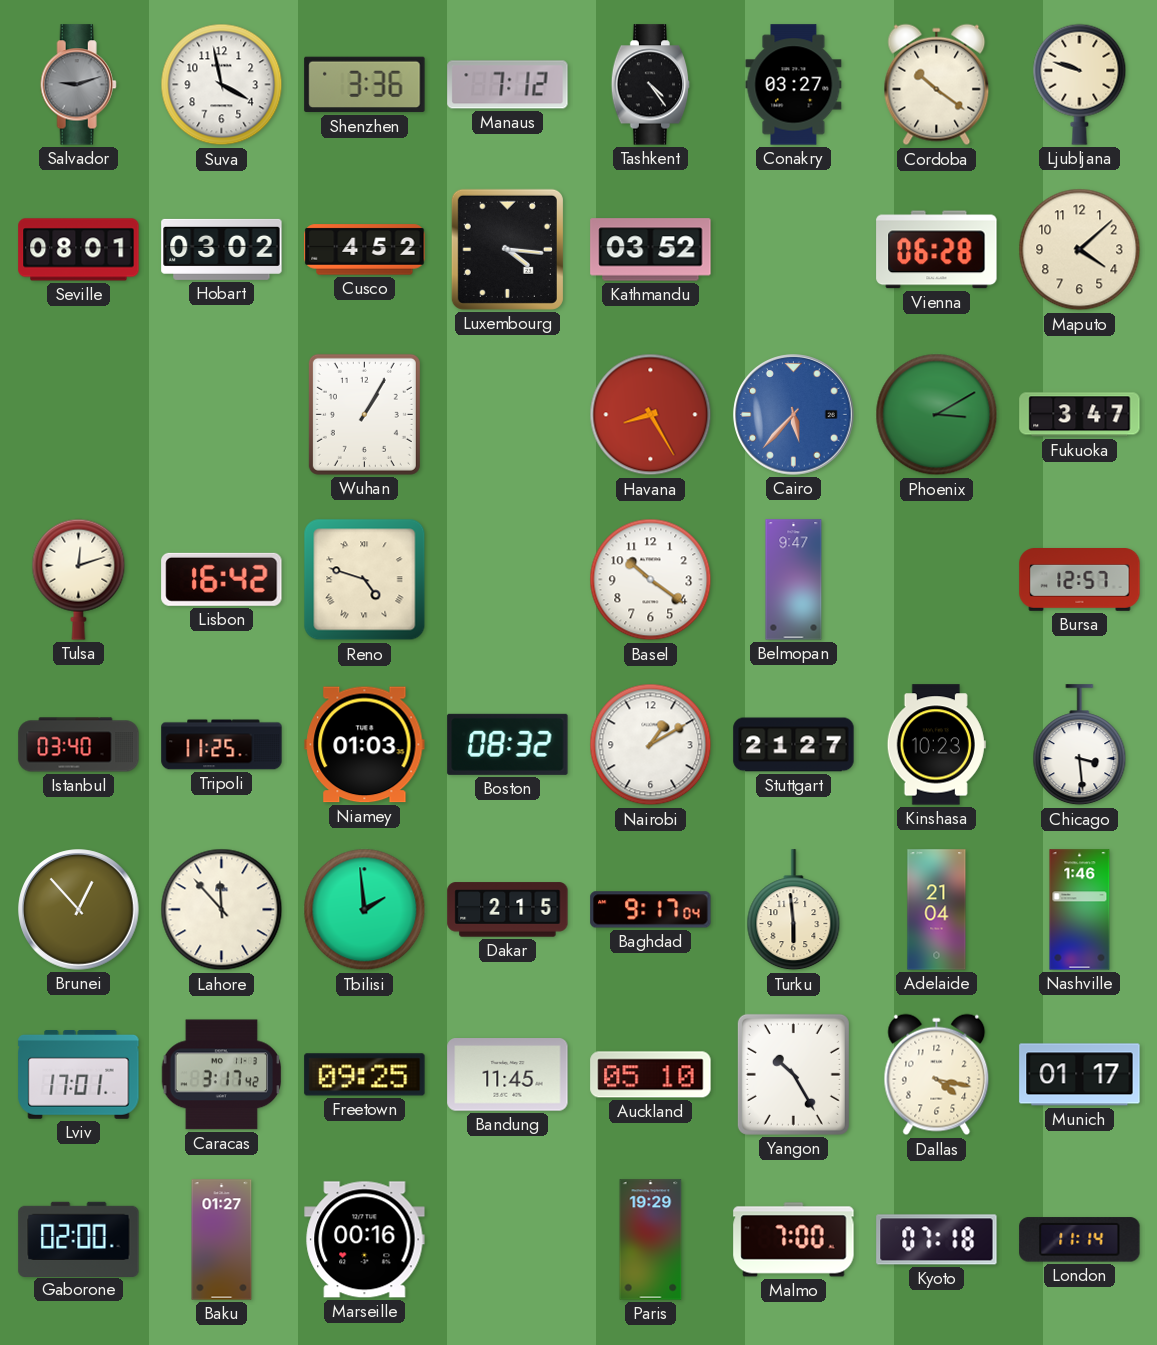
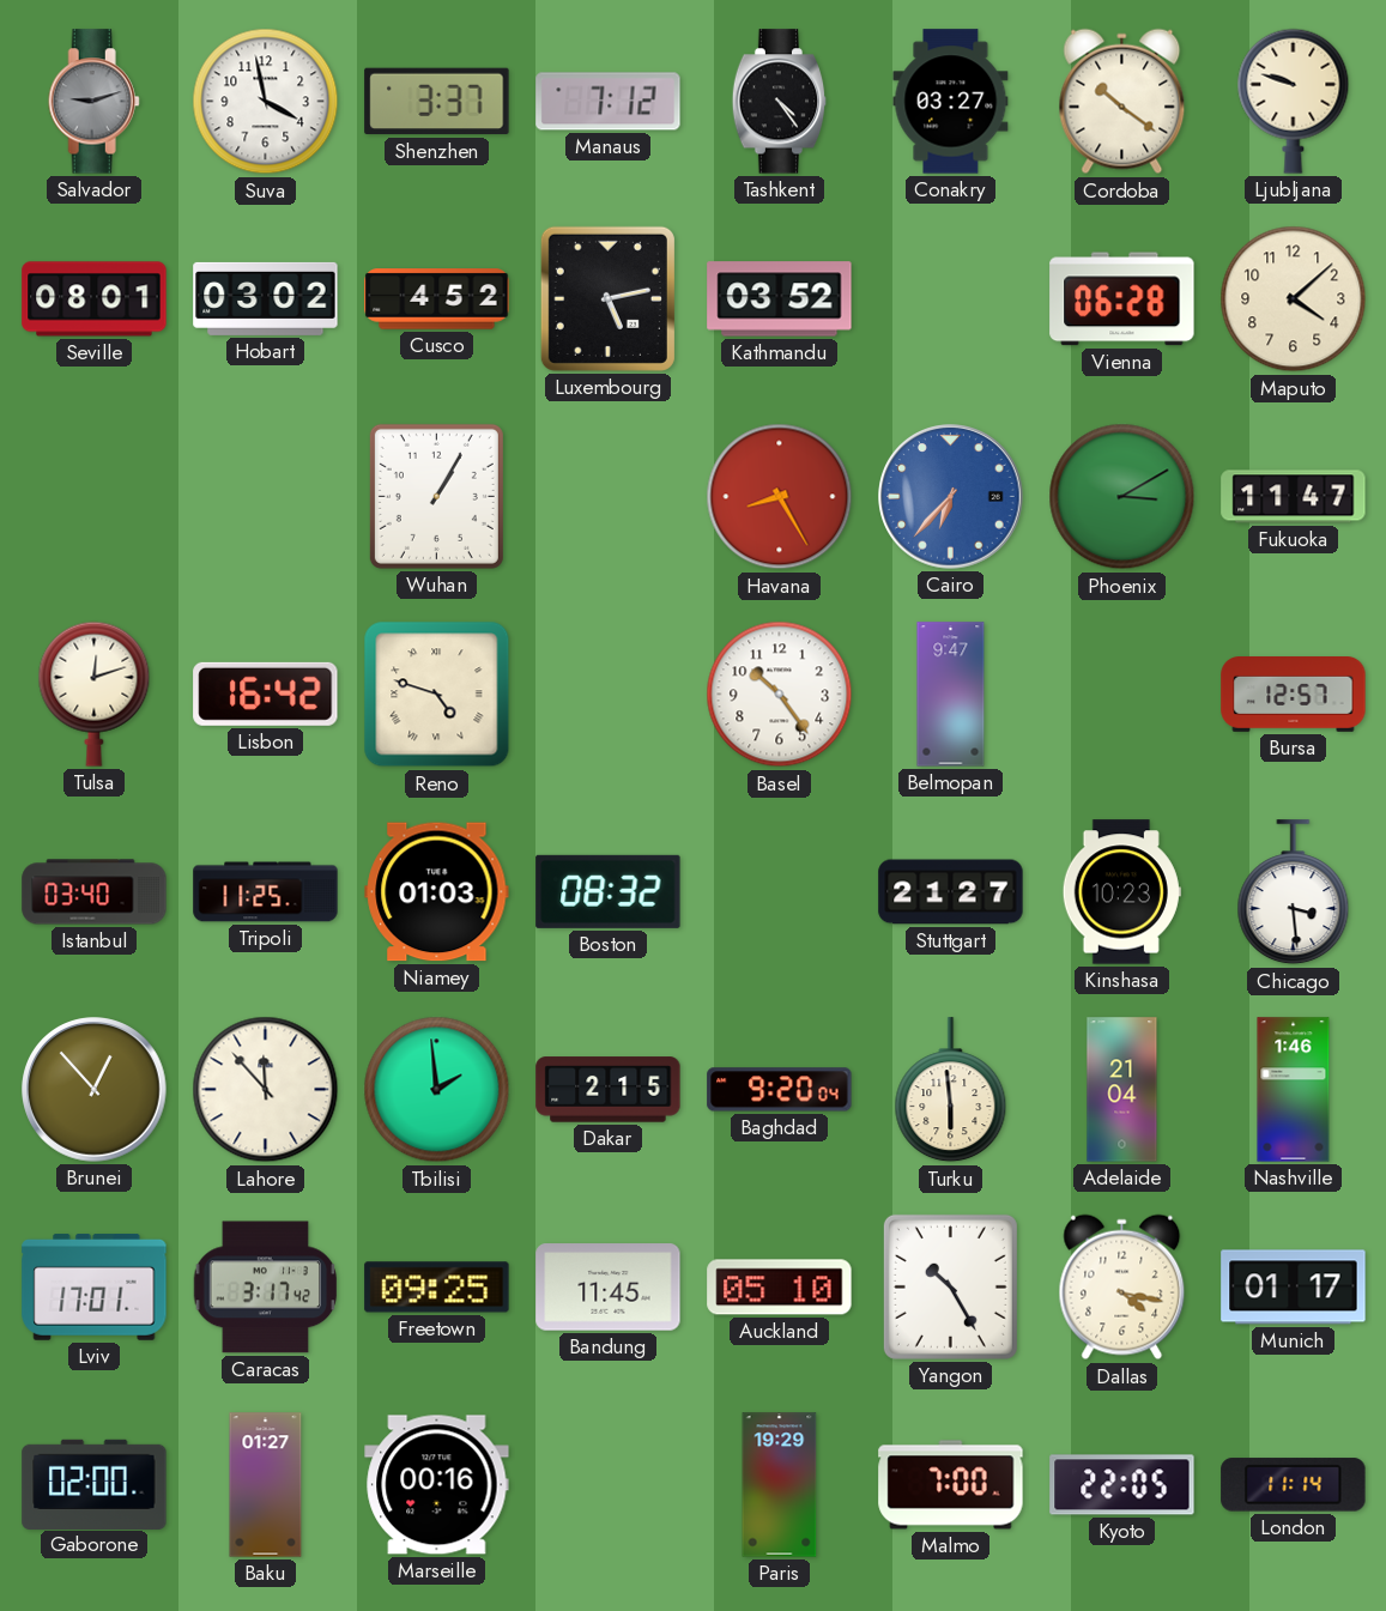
Shenzhen: 3:36 -> 3:37
Luxembourg: 4:16 -> 5:13
Cairo: 5:37 -> 6:37
Fukuoka: 3:47 -> 11:47
Basel: 10:21 -> 10:24
Nairobi: 1:10 -> none
Baghdad: 9:17 -> 9:20
Kyoto: 07:18 -> 22:05
